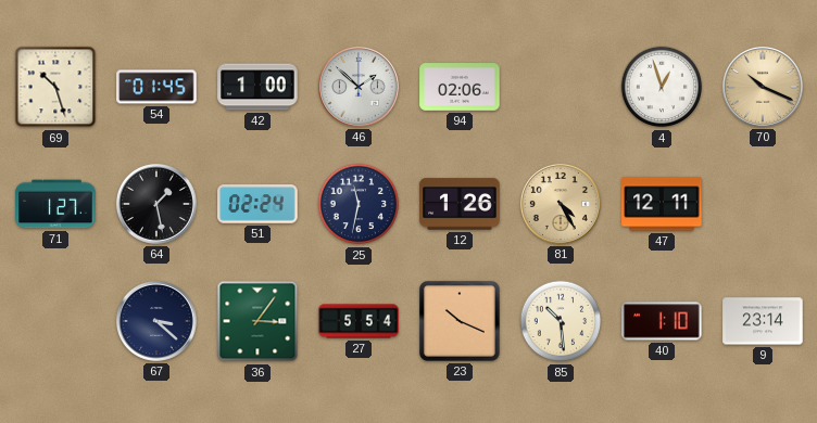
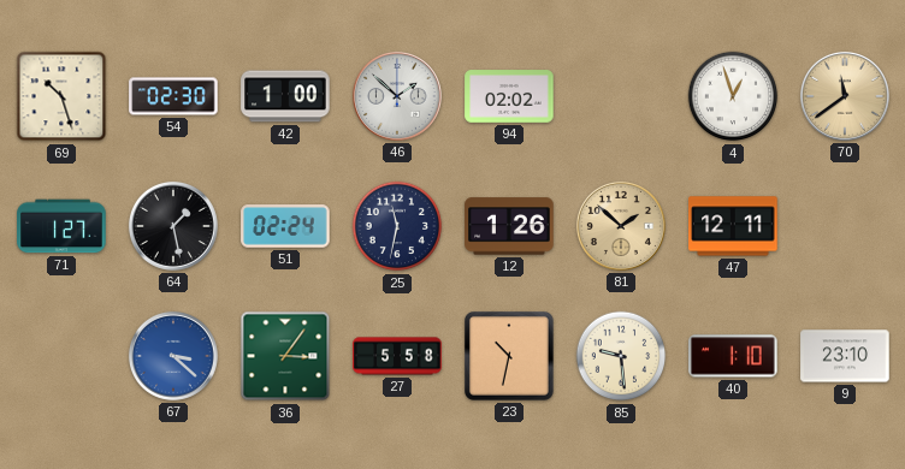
54: 01:45 -> 02:30
94: 02:06 -> 02:02
70: 10:19 -> 11:39
81: 4:25 -> 1:52
67 dial: navy -> blue
27: 5:54 -> 5:58
23: 10:19 -> 10:32
85: 10:29 -> 9:29
9: 23:14 -> 23:10
